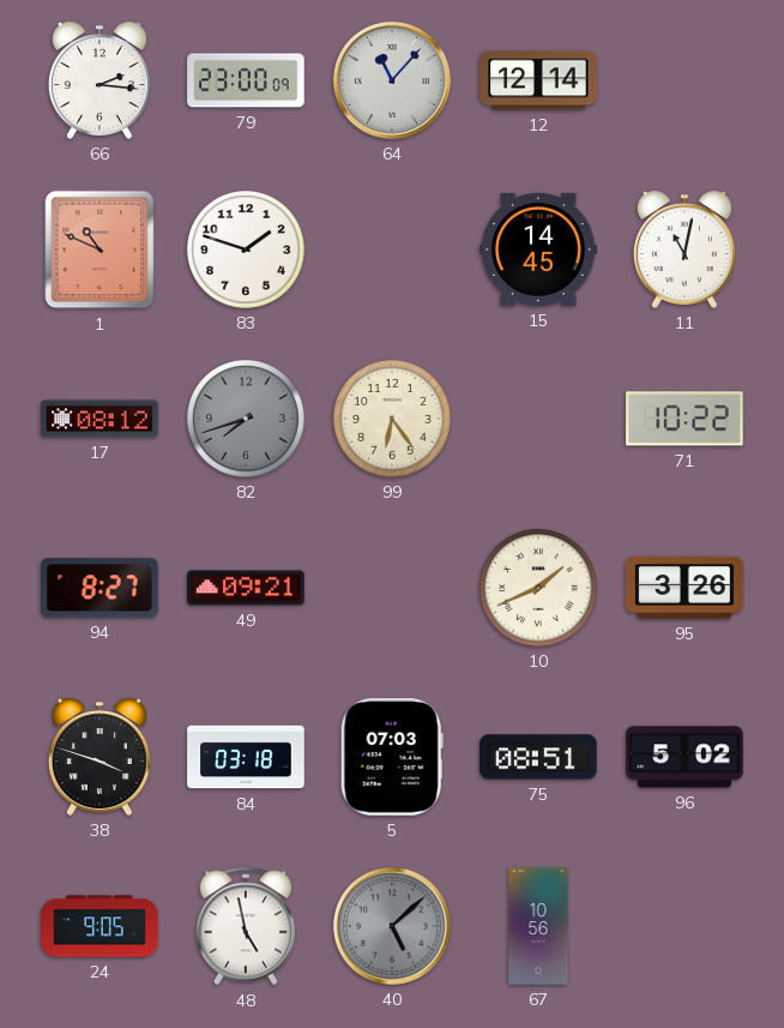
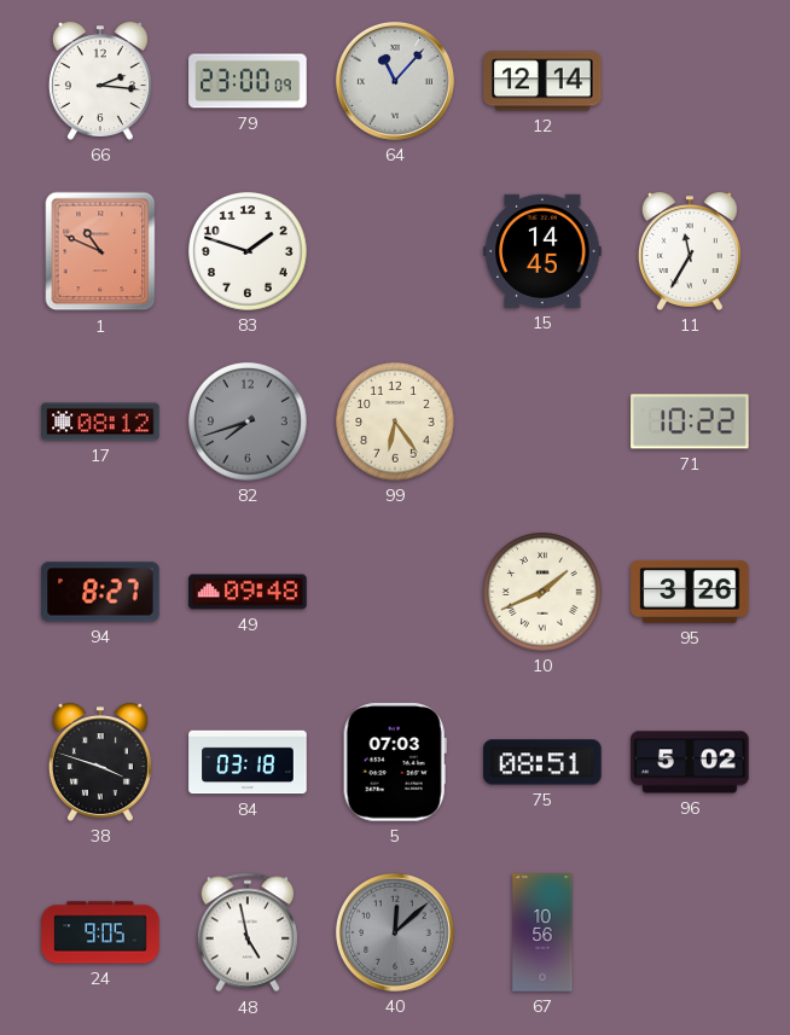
11: 11:02 -> 11:35
49: 09:21 -> 09:48
40: 5:08 -> 12:08
